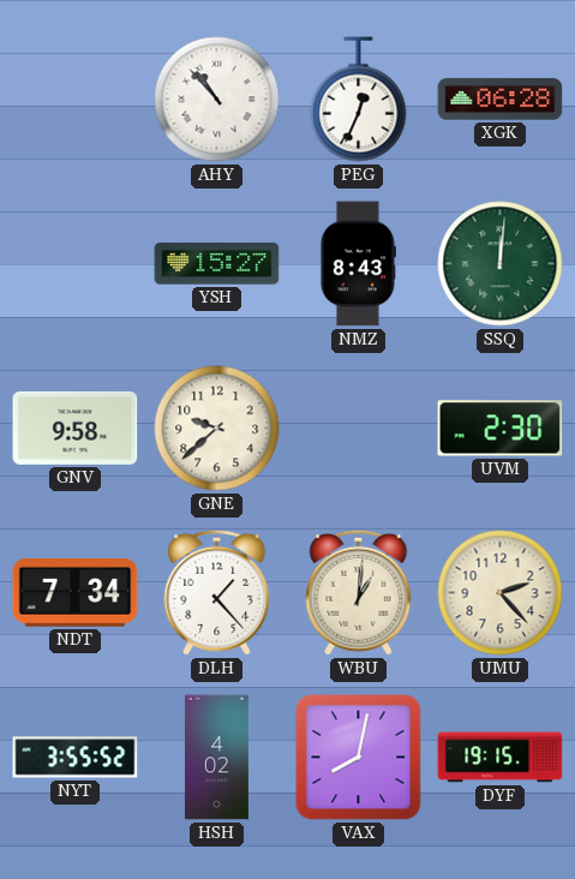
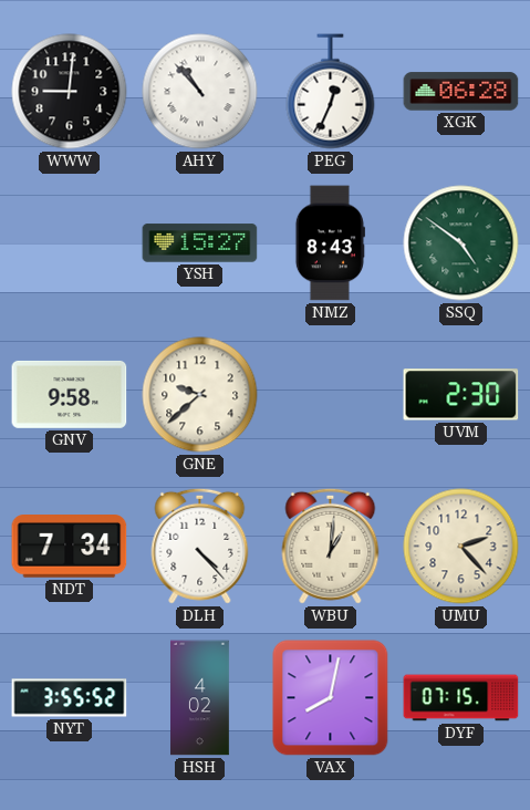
WWW: none -> 9:01
SSQ: 12:01 -> 4:51
DLH: 1:23 -> 4:23
DYF: 19:15 -> 07:15
